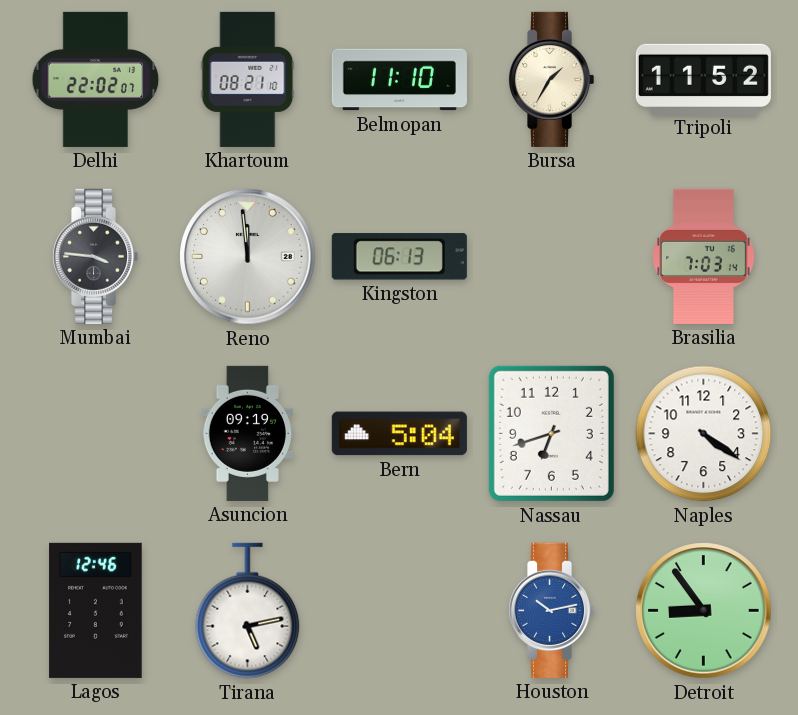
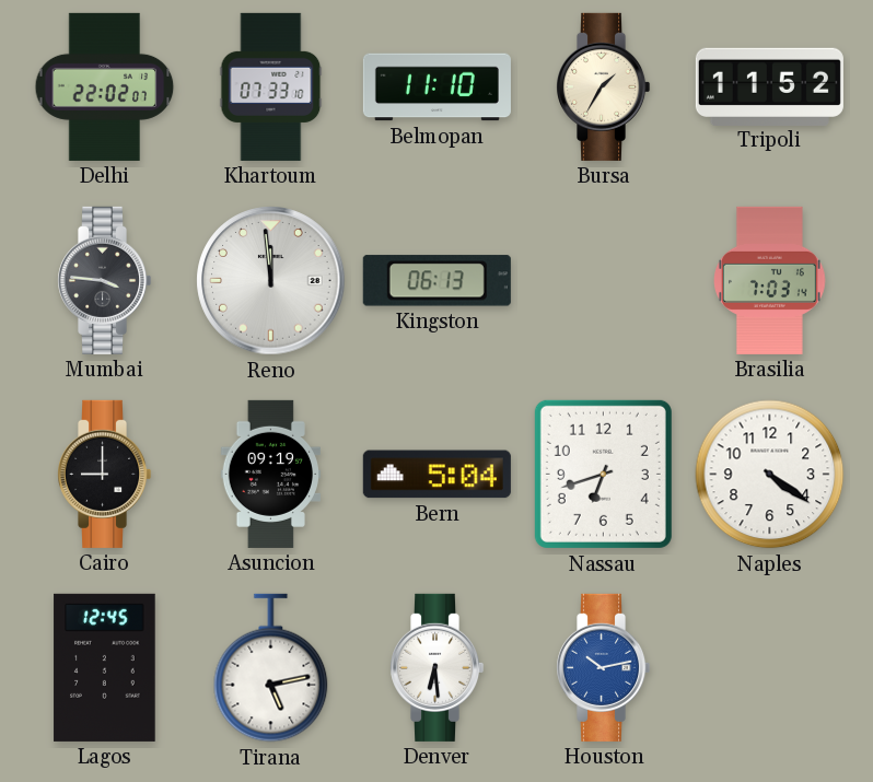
Khartoum: 08:21 -> 07:33
Cairo: none -> 9:00
Lagos: 12:46 -> 12:45
Denver: none -> 6:29
Detroit: 8:54 -> none
